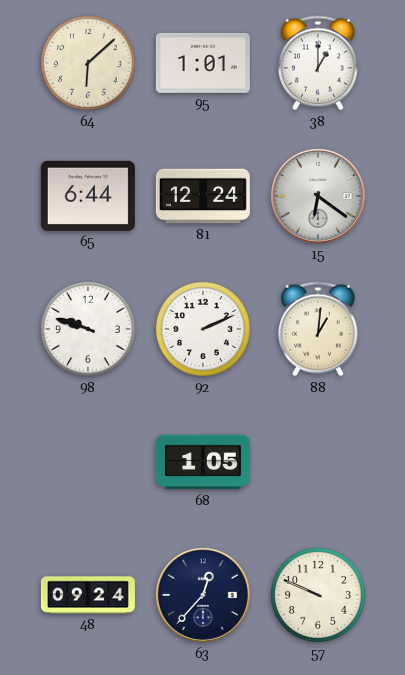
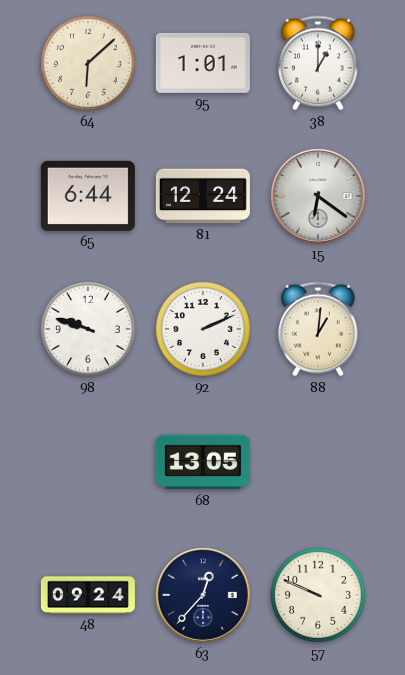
68: 1:05 -> 13:05
